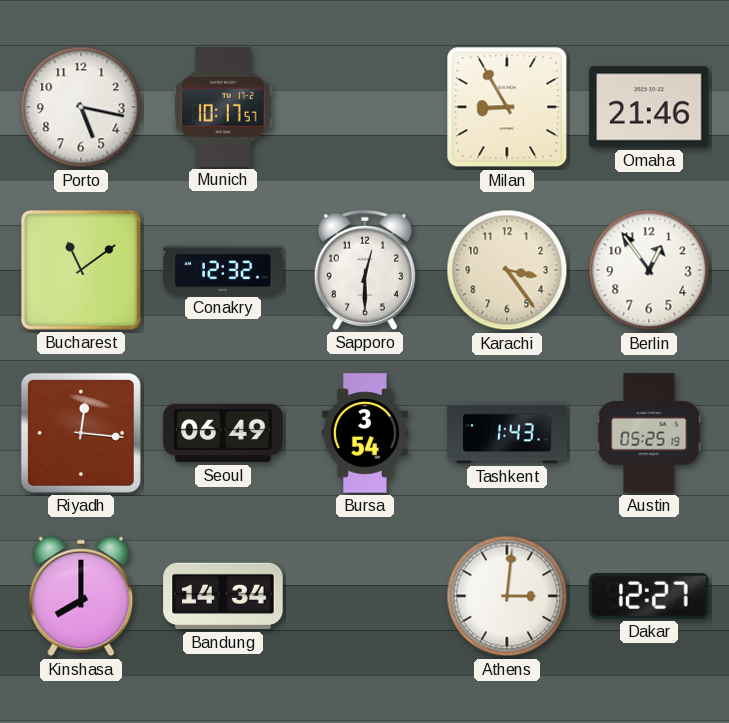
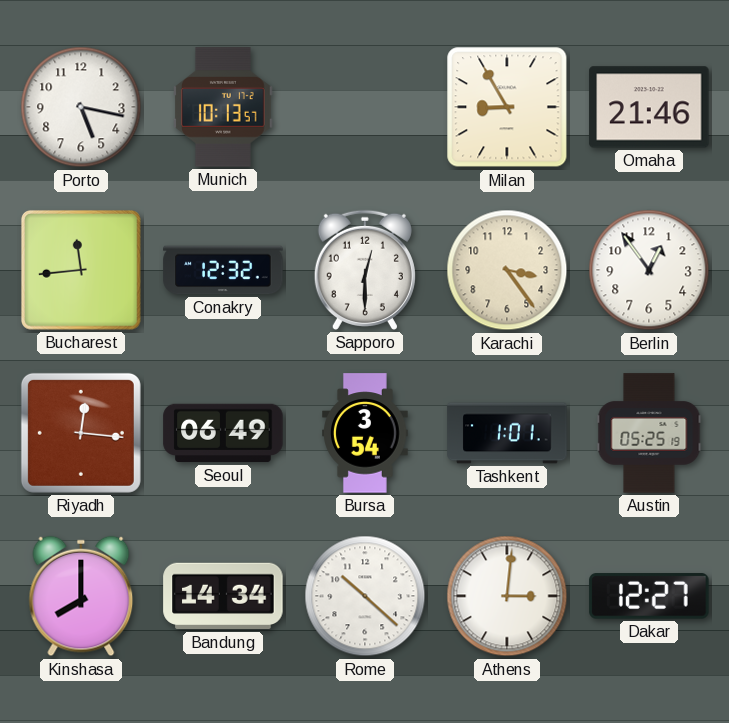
Munich: 10:17 -> 10:13
Bucharest: 11:09 -> 11:44
Tashkent: 1:43 -> 1:01
Rome: none -> 10:22
